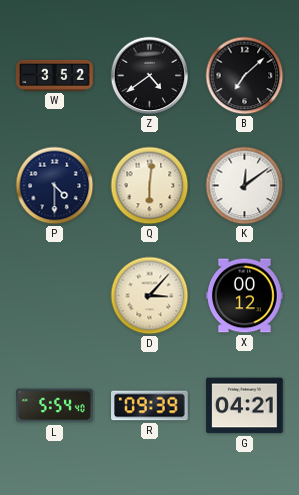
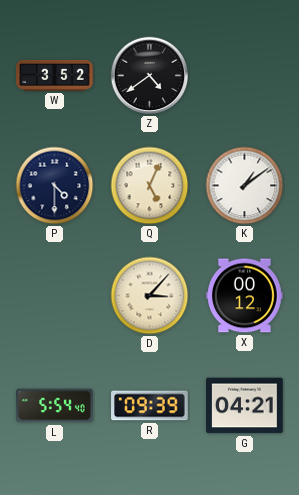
B: 7:08 -> none
Q: 6:01 -> 5:04
K: 12:09 -> 1:09
